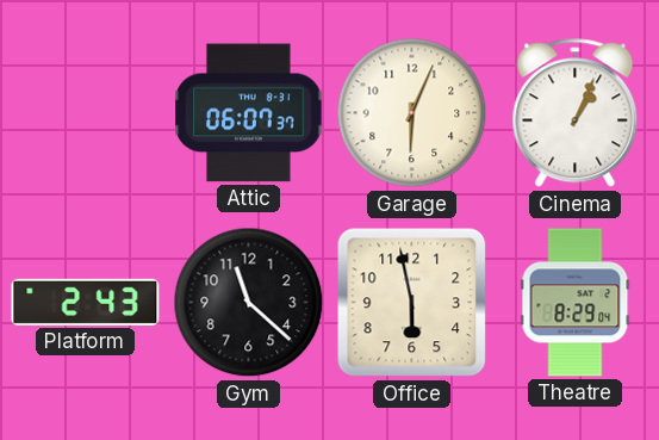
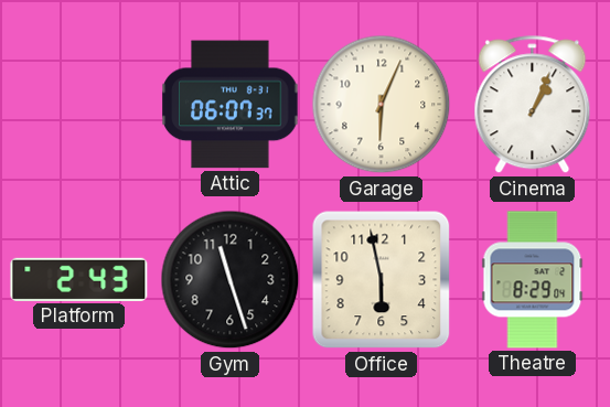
Gym: 11:22 -> 11:27
